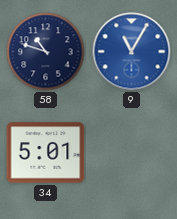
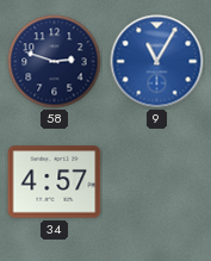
58: 10:48 -> 2:48
34: 5:01 -> 4:57
